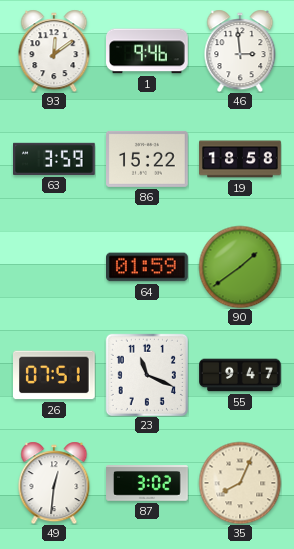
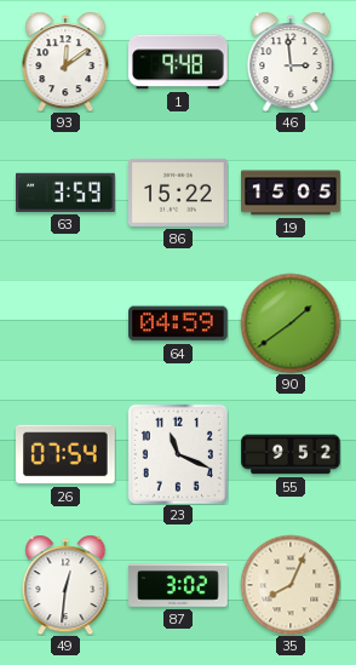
1: 9:46 -> 9:48
19: 18:58 -> 15:05
64: 01:59 -> 04:59
26: 07:51 -> 07:54
55: 9:47 -> 9:52
